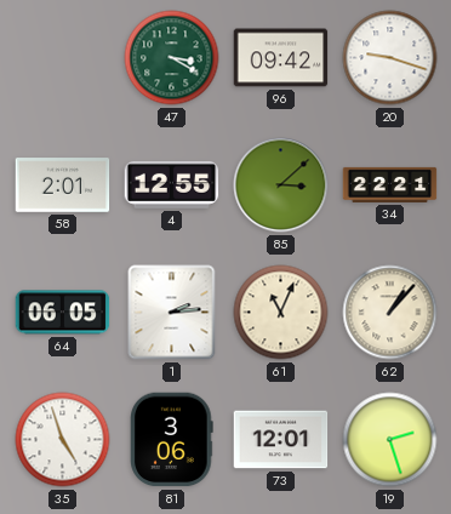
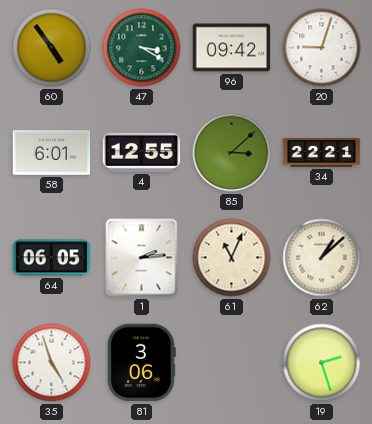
60: none -> 4:54
20: 9:18 -> 9:03
58: 2:01 -> 6:01
62: 1:07 -> 1:08
73: 12:01 -> none
